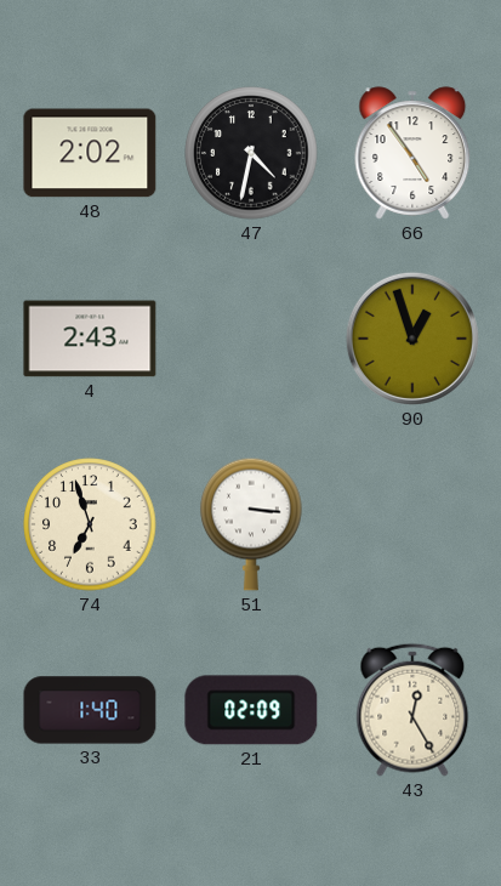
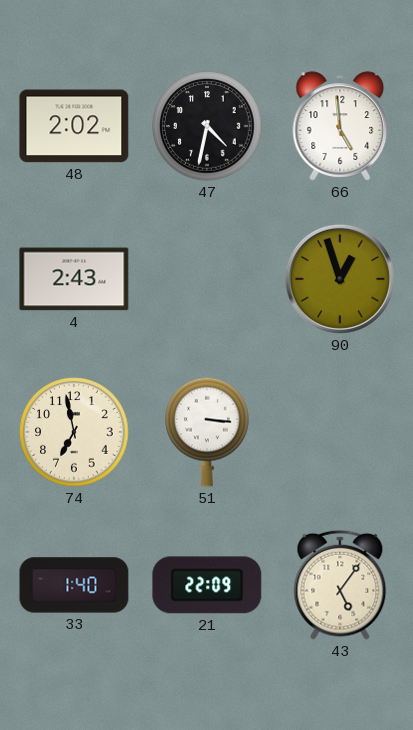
66: 4:54 -> 4:59
74: 6:57 -> 6:58
21: 02:09 -> 22:09
43: 12:25 -> 5:06
